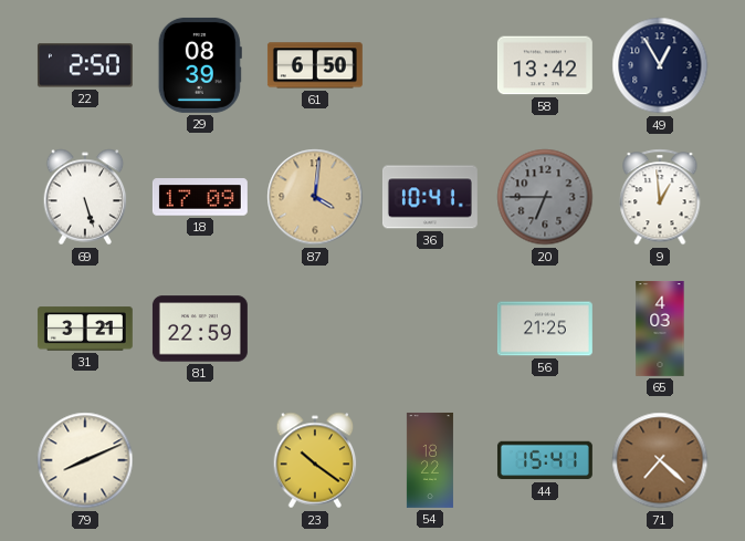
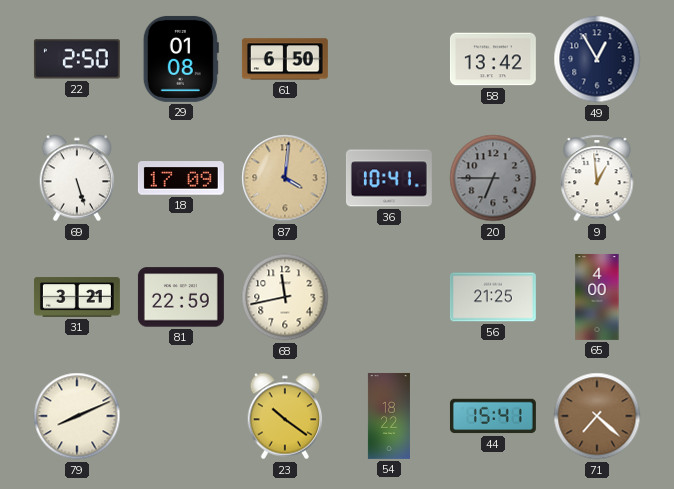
29: 08:39 -> 01:08
68: none -> 11:43
65: 4:03 -> 4:00
